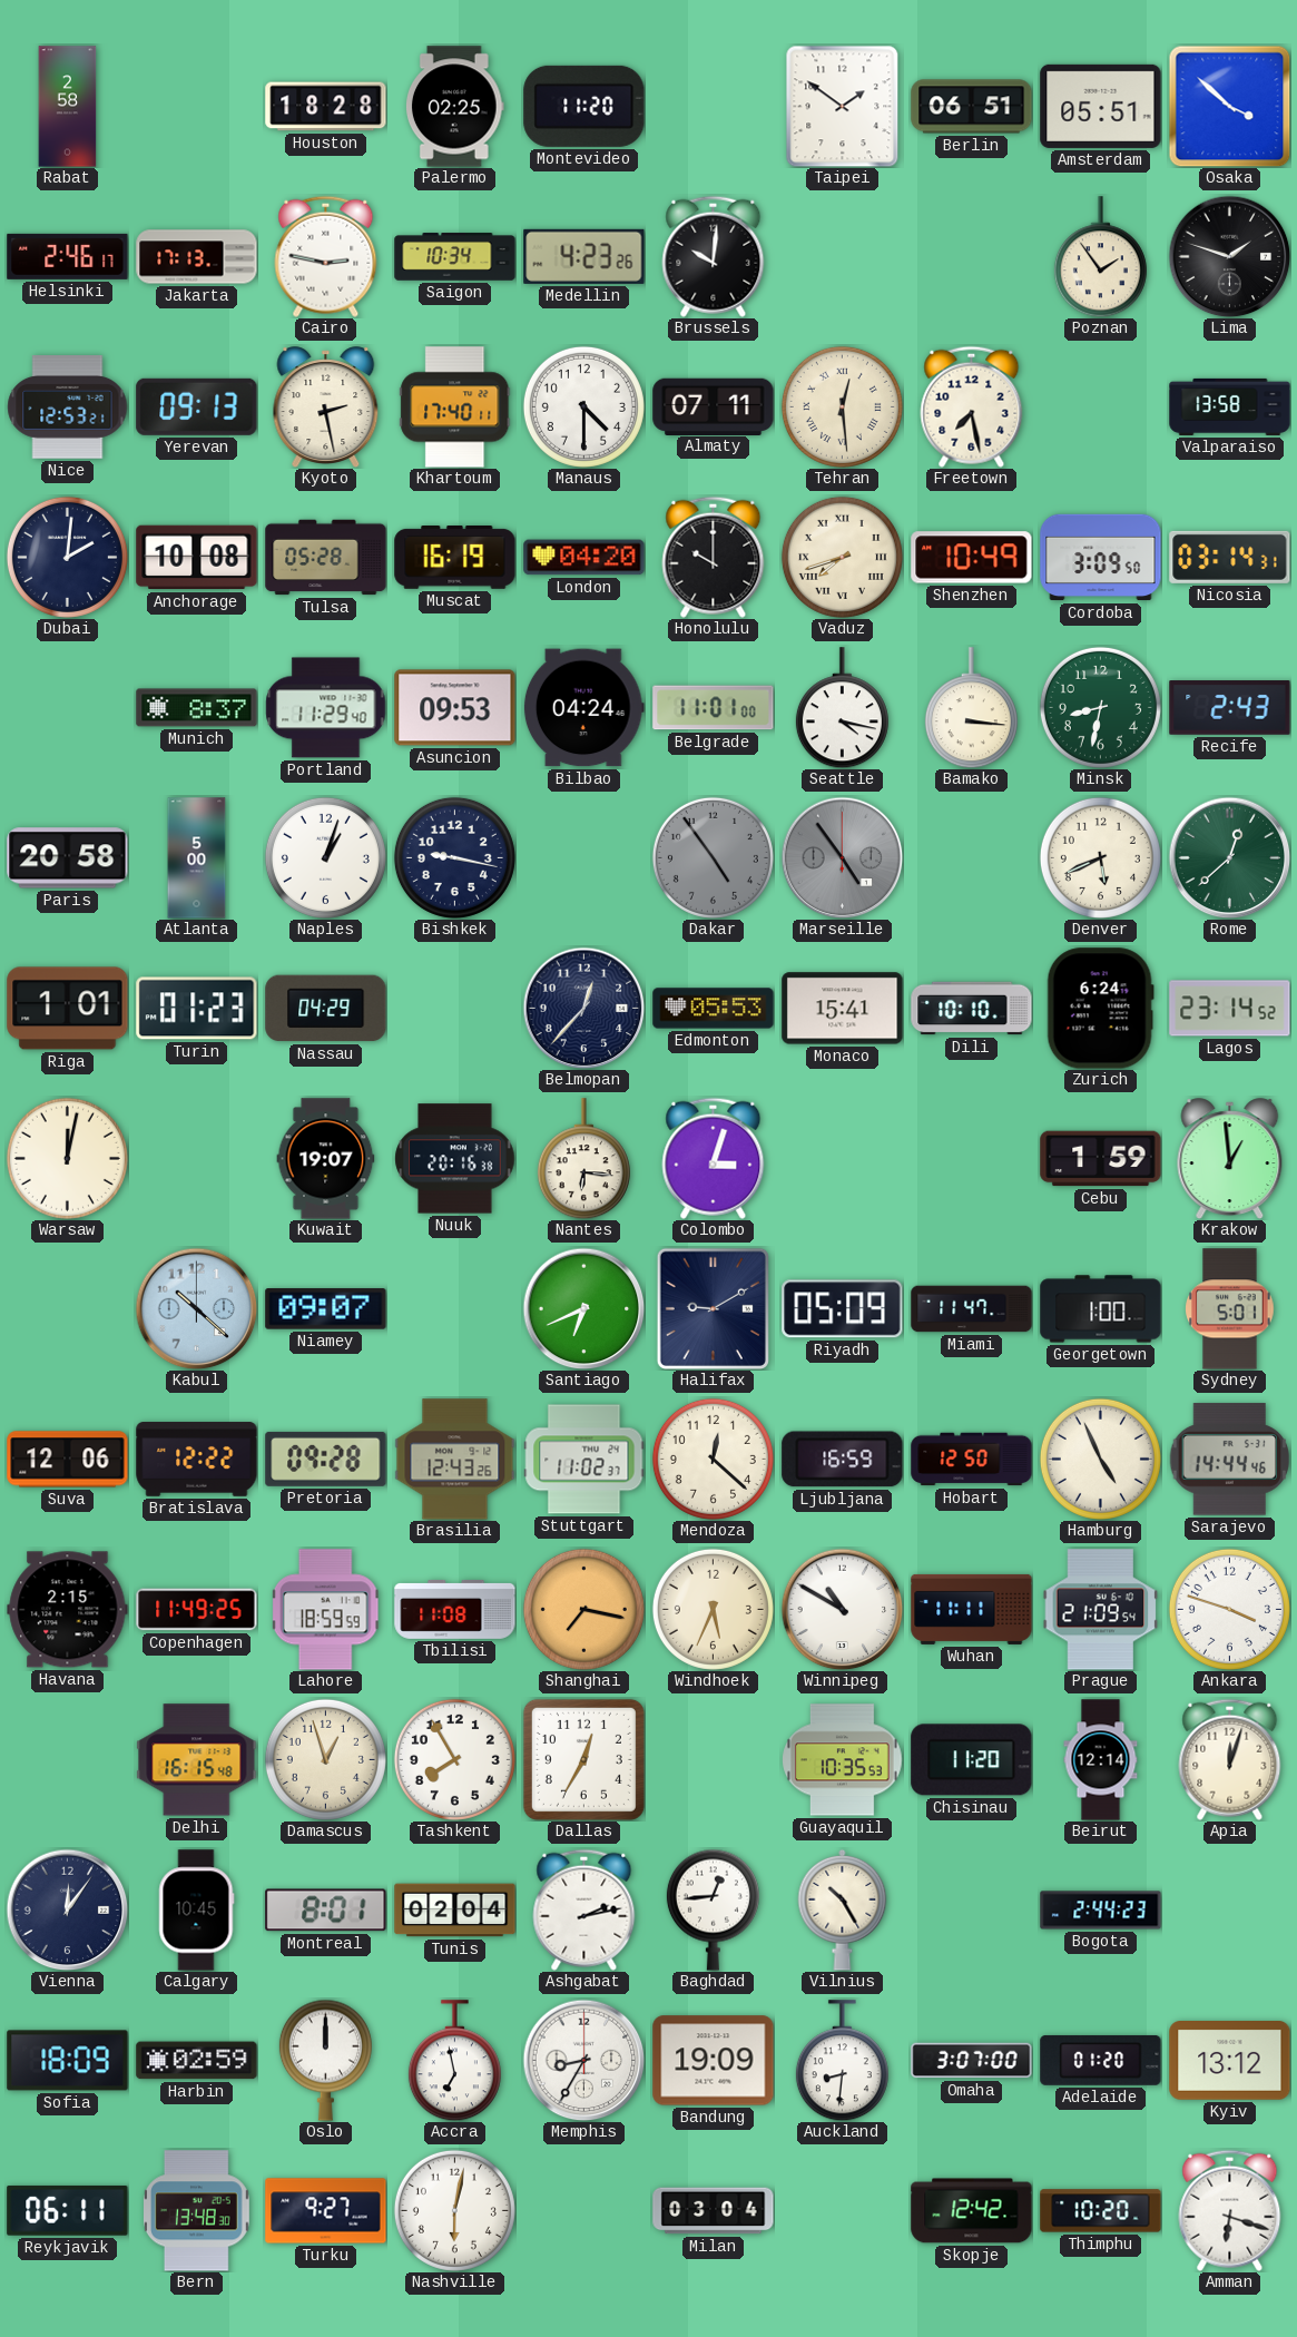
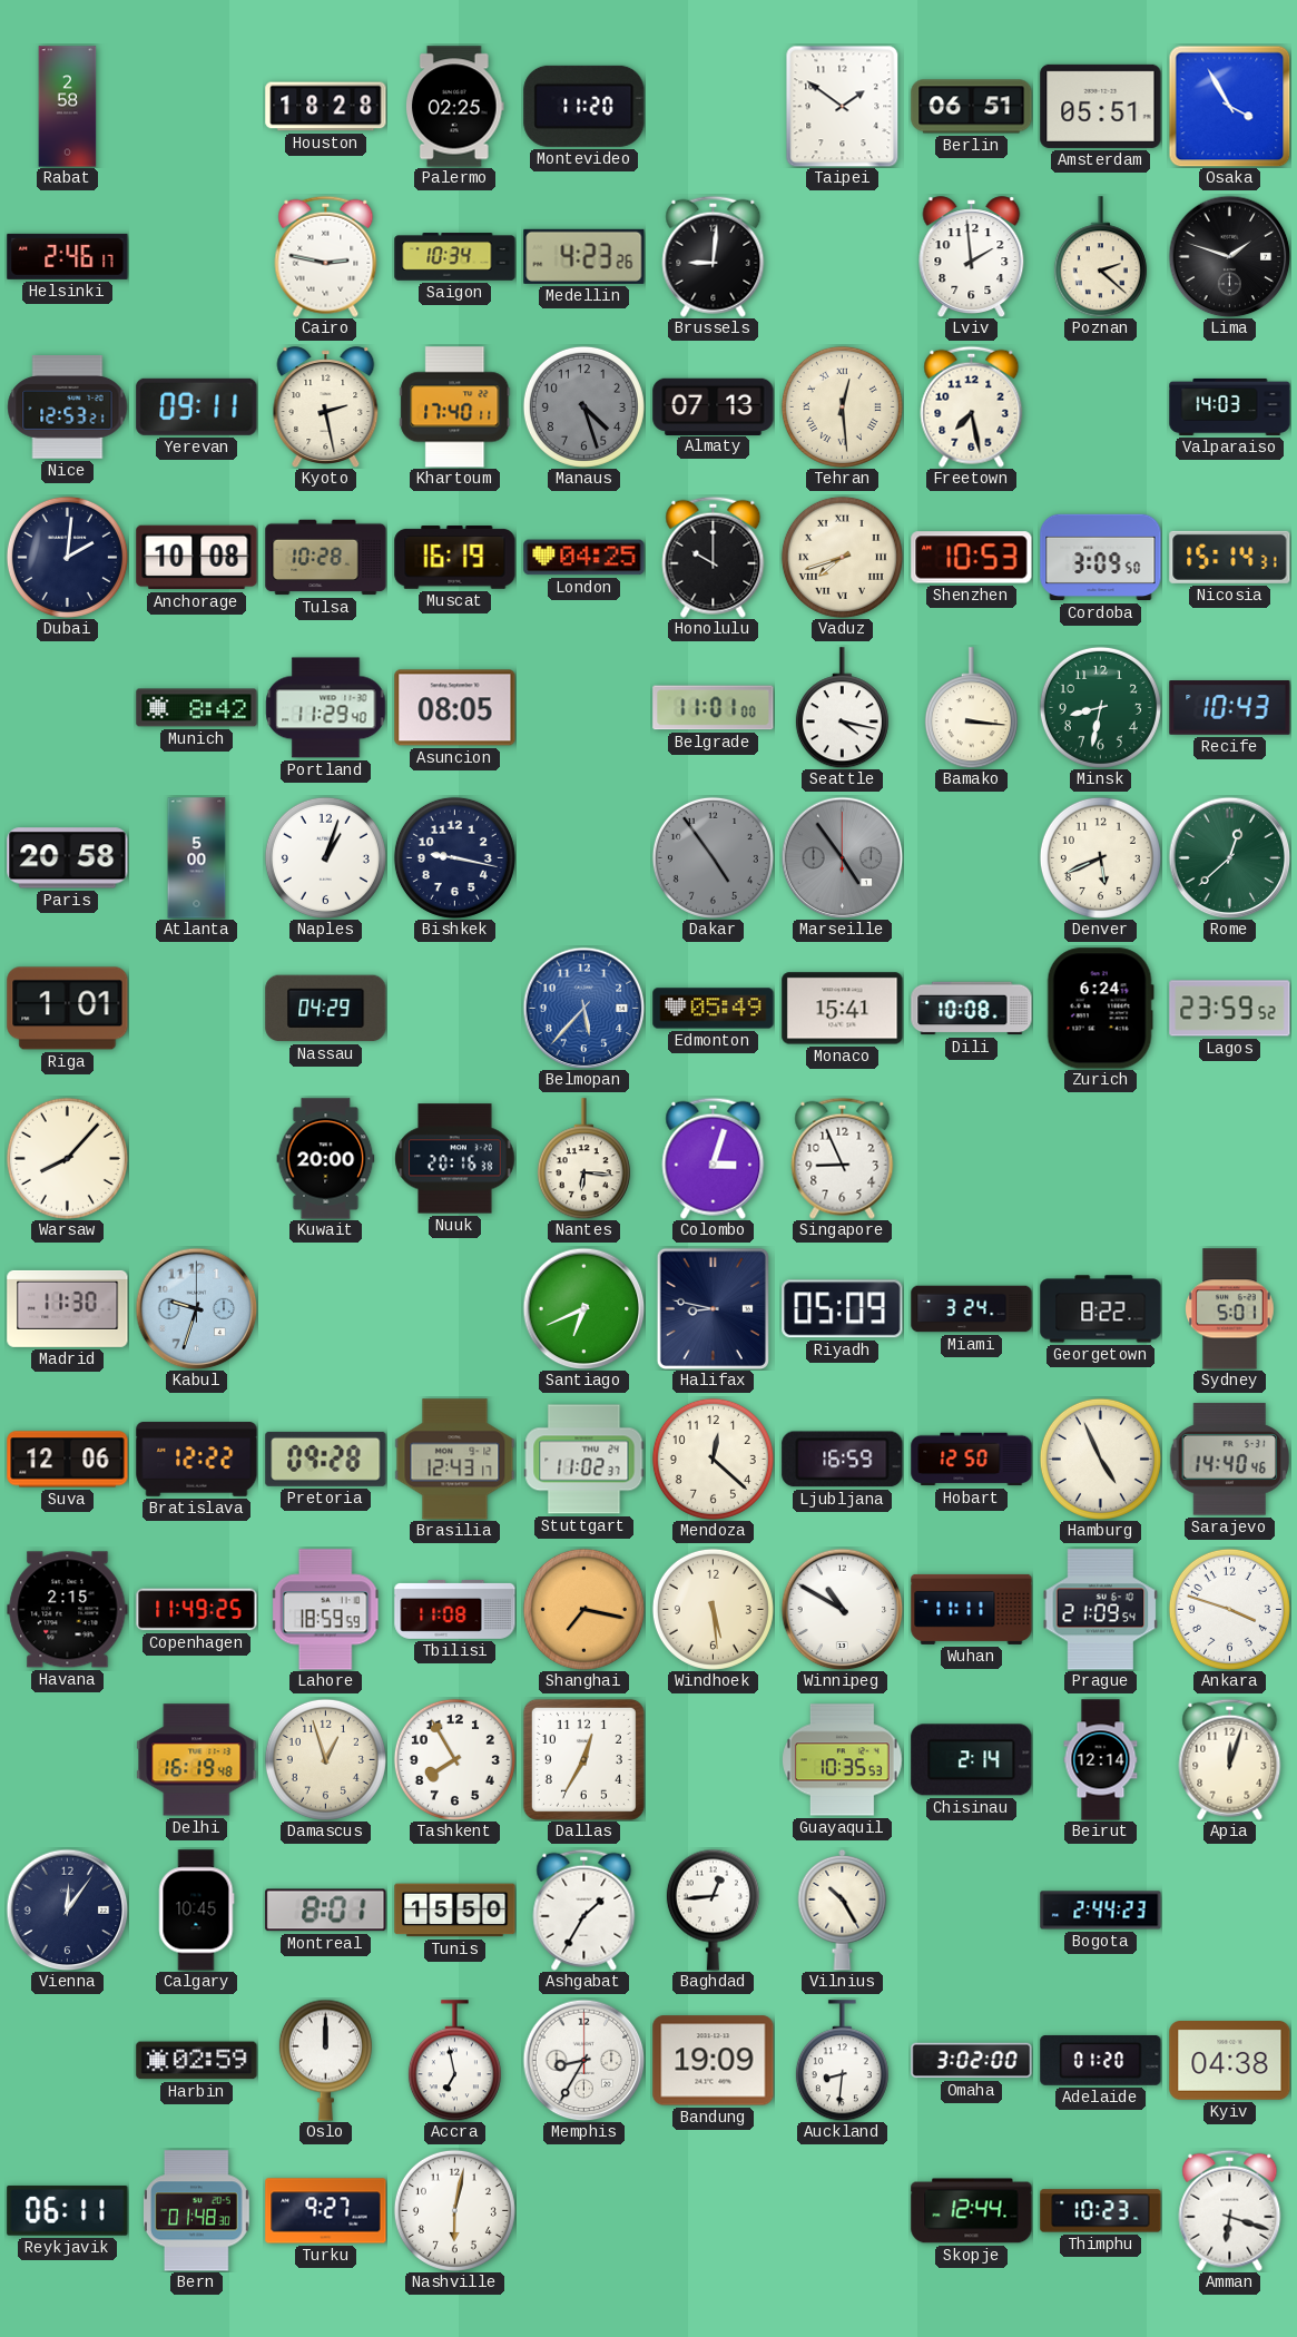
Osaka: 3:52 -> 3:55
Jakarta: 17:13 -> none
Brussels: 10:01 -> 9:01
Lviv: none -> 1:59
Poznan: 1:54 -> 2:22
Yerevan: 09:13 -> 09:11
Manaus: 4:30 -> 4:27
Manaus dial: white -> grey
Almaty: 07:11 -> 07:13
Valparaiso: 13:58 -> 14:03
Tulsa: 05:28 -> 10:28
London: 04:20 -> 04:25
Shenzhen: 10:49 -> 10:53
Nicosia: 03:14 -> 15:14
Munich: 8:37 -> 8:42
Asuncion: 09:53 -> 08:05
Bilbao: 04:24 -> none
Recife: 2:43 -> 10:43
Turin: 01:23 -> none
Belmopan: 12:37 -> 5:37
Belmopan dial: navy -> blue
Edmonton: 05:53 -> 05:49
Dili: 10:10 -> 10:08
Lagos: 23:14 -> 23:59
Warsaw: 12:02 -> 8:07
Kuwait: 19:07 -> 20:00
Singapore: none -> 8:56
Cebu: 1:59 -> none
Krakow: 12:59 -> none
Madrid: none -> 11:30
Kabul: 10:22 -> 9:33
Niamey: 09:07 -> none
Halifax: 9:10 -> 8:47
Miami: 11:47 -> 3:24
Georgetown: 1:00 -> 8:22
Brasilia: 12:43:26 -> 12:43:17
Sarajevo: 14:44 -> 14:40
Windhoek: 5:34 -> 5:29
Delhi: 16:15 -> 16:19
Chisinau: 11:20 -> 2:14
Tunis: 02:04 -> 15:50
Ashgabat: 2:13 -> 1:35
Sofia: 18:09 -> none
Omaha: 3:07 -> 3:02
Kyiv: 13:12 -> 04:38
Bern: 13:48 -> 01:48
Milan: 03:04 -> none
Skopje: 12:42 -> 12:44
Thimphu: 10:20 -> 10:23
